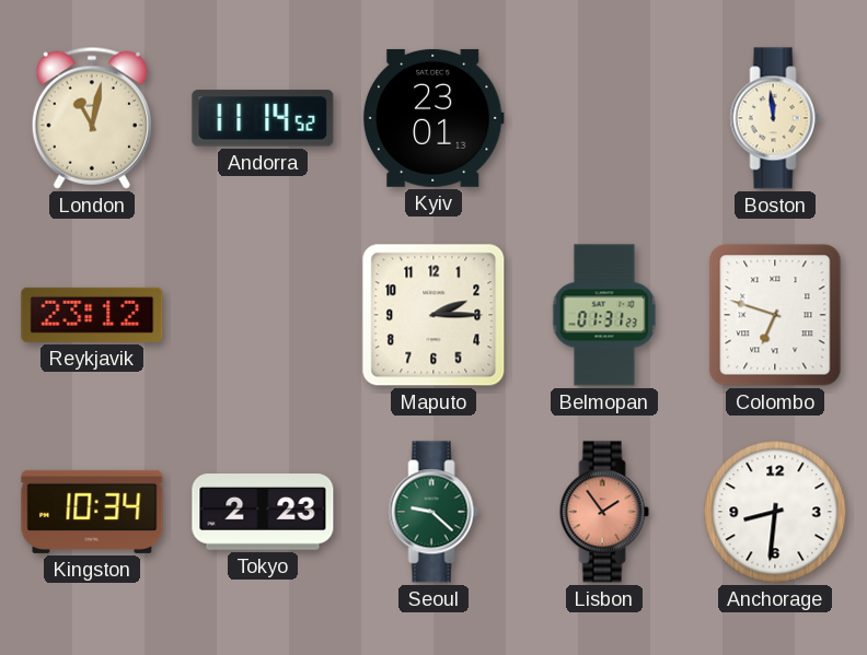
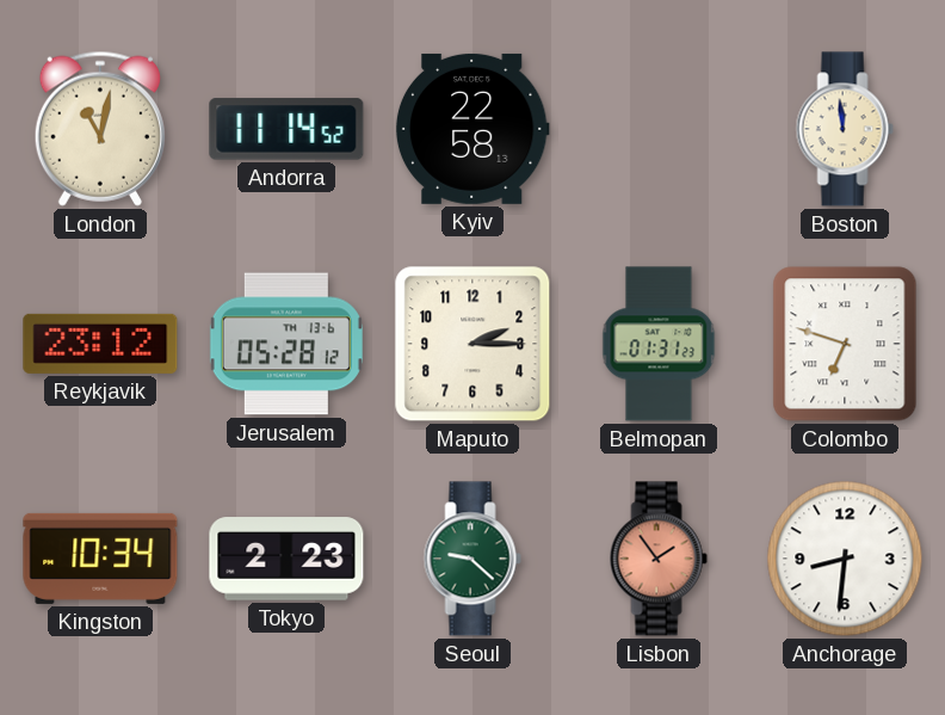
Kyiv: 23:01 -> 22:58
Jerusalem: none -> 05:28
